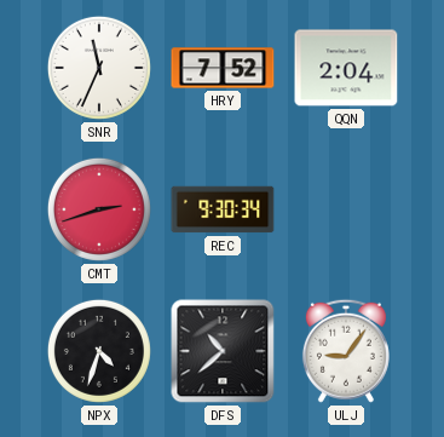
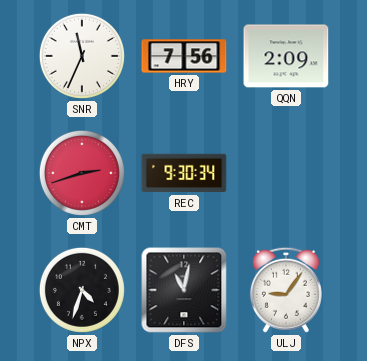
HRY: 7:52 -> 7:56
QQN: 2:04 -> 2:09
DFS: 10:38 -> 11:02
